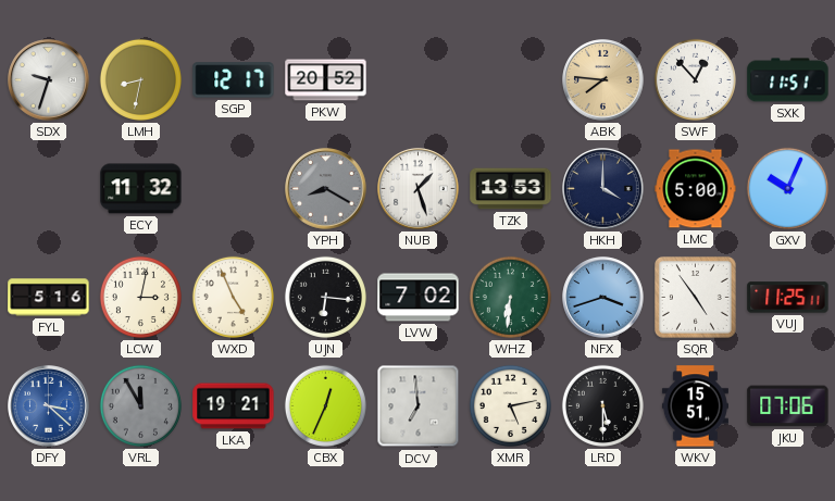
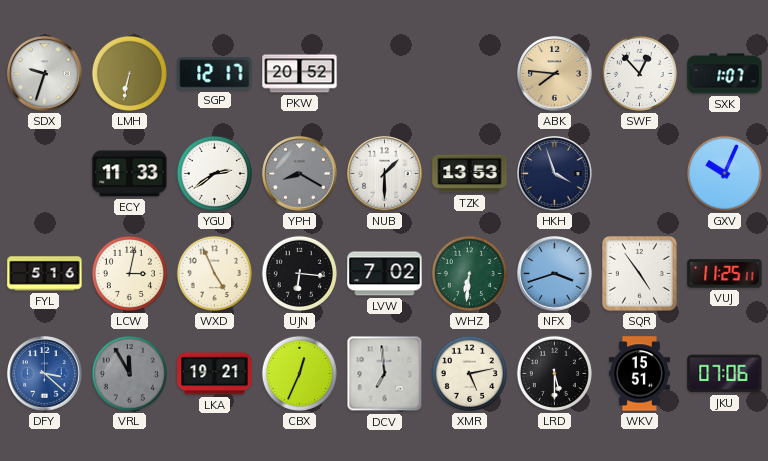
LMH: 8:32 -> 6:32
SXK: 11:51 -> 1:07
ECY: 11:32 -> 11:33
YGU: none -> 2:39
NUB: 1:27 -> 1:30
HKH: 4:00 -> 3:57
LMC: 5:00 -> none
